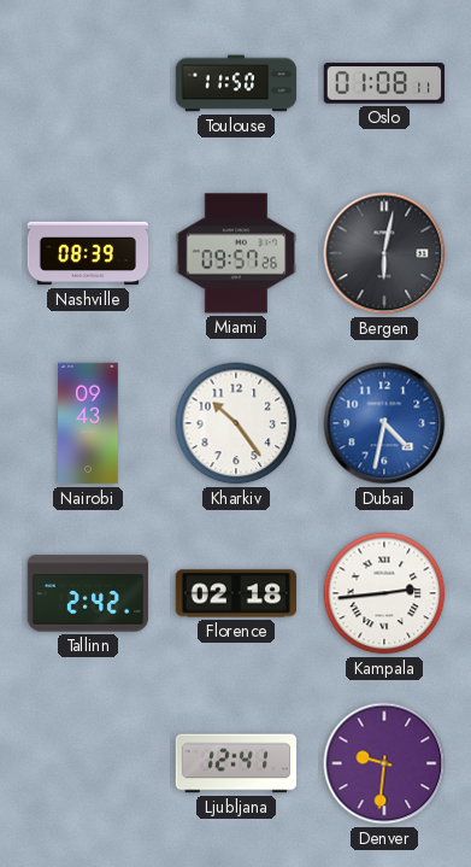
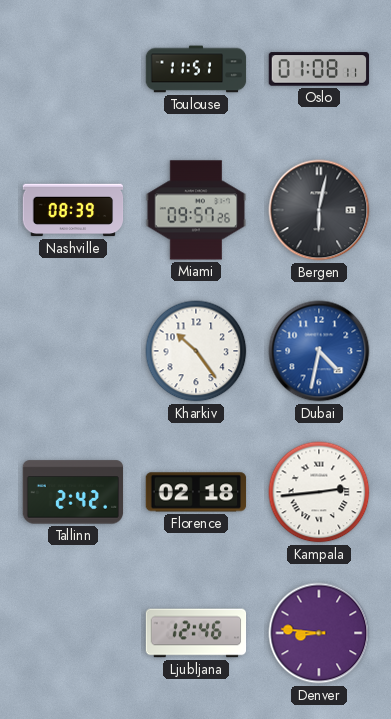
Toulouse: 11:50 -> 11:51
Nairobi: 09:43 -> none
Ljubljana: 12:41 -> 12:46
Denver: 9:31 -> 8:46
